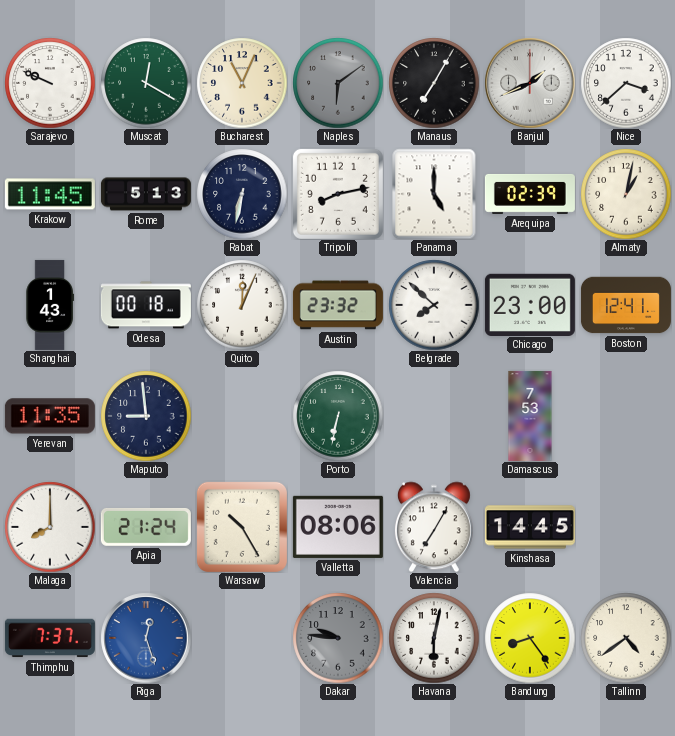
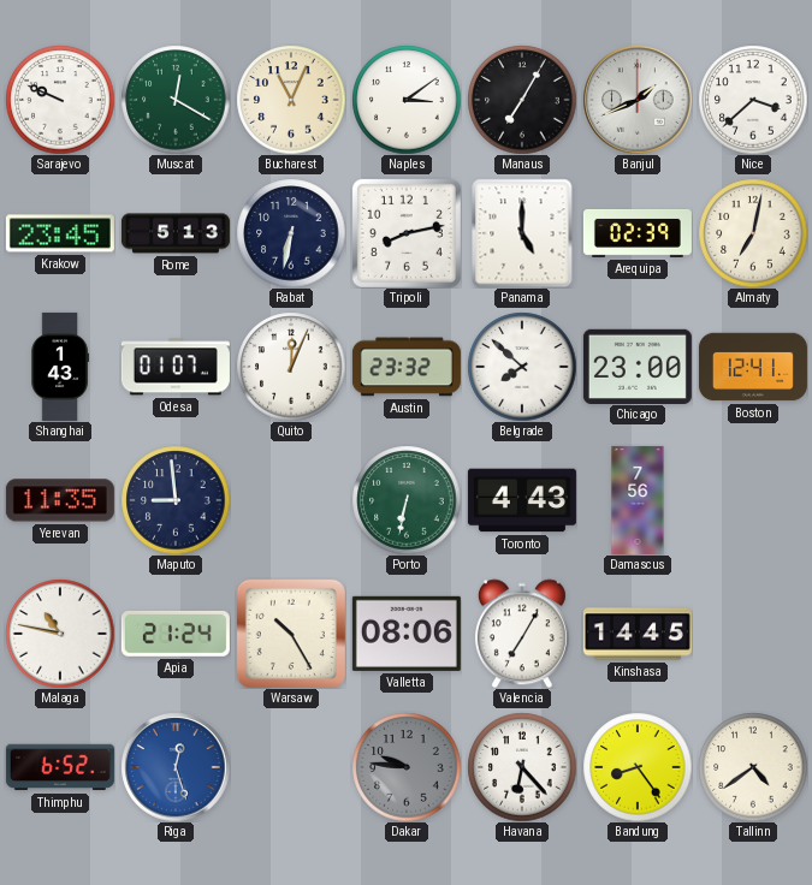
Naples: 6:09 -> 3:09
Naples dial: grey -> white
Krakow: 11:45 -> 23:45
Almaty: 1:02 -> 7:02
Odesa: 00:18 -> 01:07
Toronto: none -> 4:43
Damascus: 7:53 -> 7:56
Malaga: 8:00 -> 10:47
Thimphu: 7:37 -> 6:52
Havana: 6:02 -> 6:23
